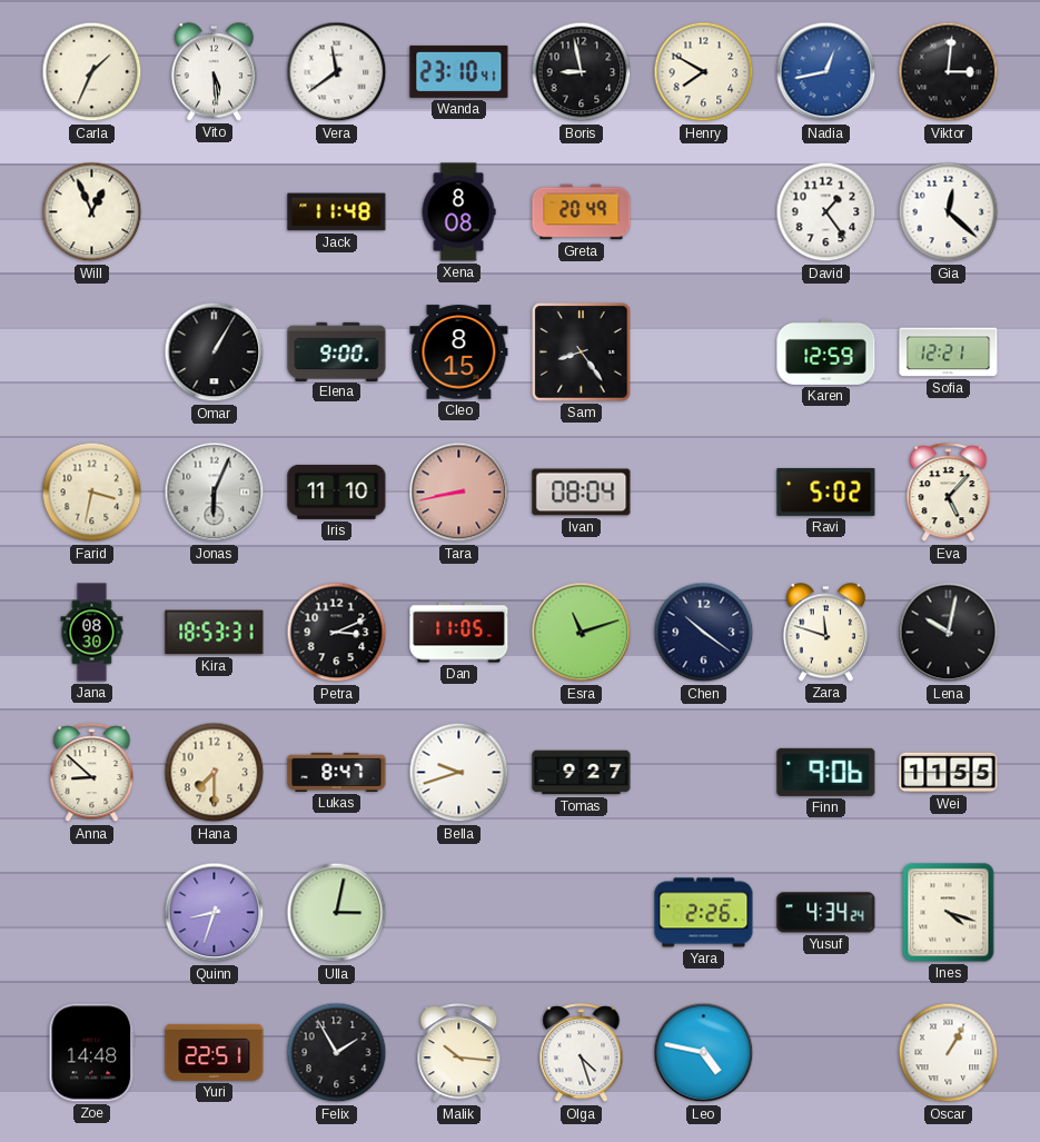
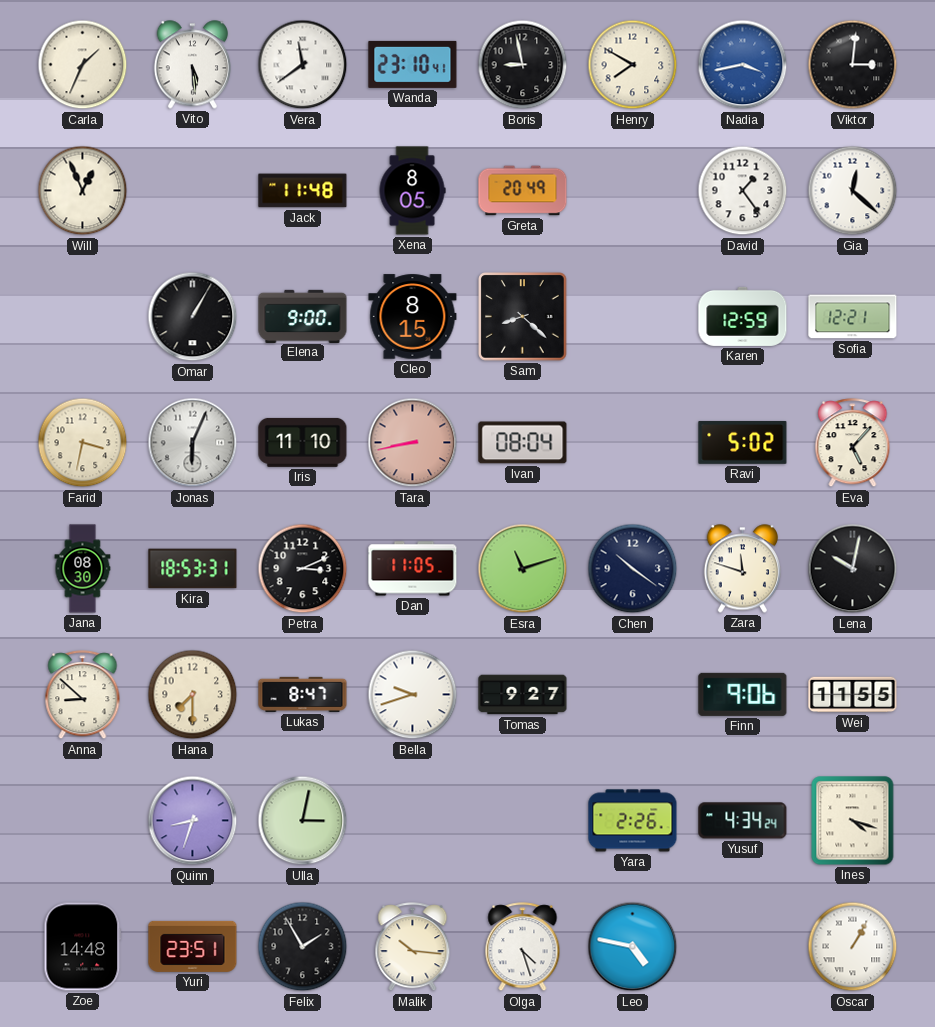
Nadia: 12:43 -> 3:43
Xena: 8:08 -> 8:05
Sam: 8:24 -> 8:22
Yuri: 22:51 -> 23:51
